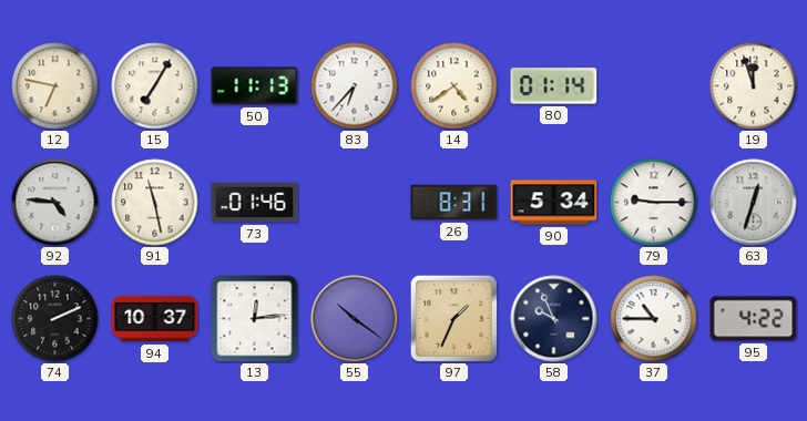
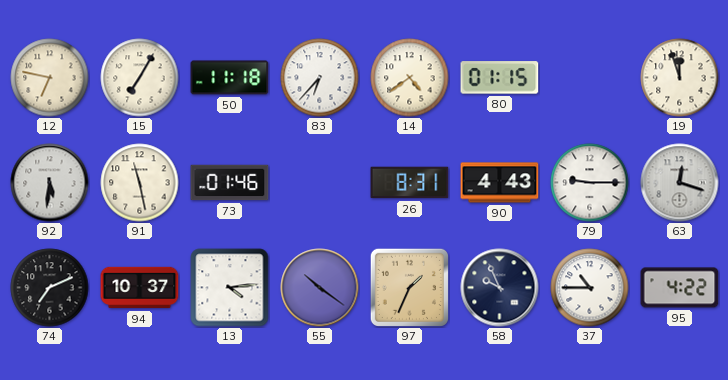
50: 11:13 -> 11:18
80: 01:14 -> 01:15
92: 4:46 -> 5:31
90: 5:34 -> 4:43
63: 12:33 -> 12:18
74: 2:11 -> 7:11
13: 12:14 -> 4:14
